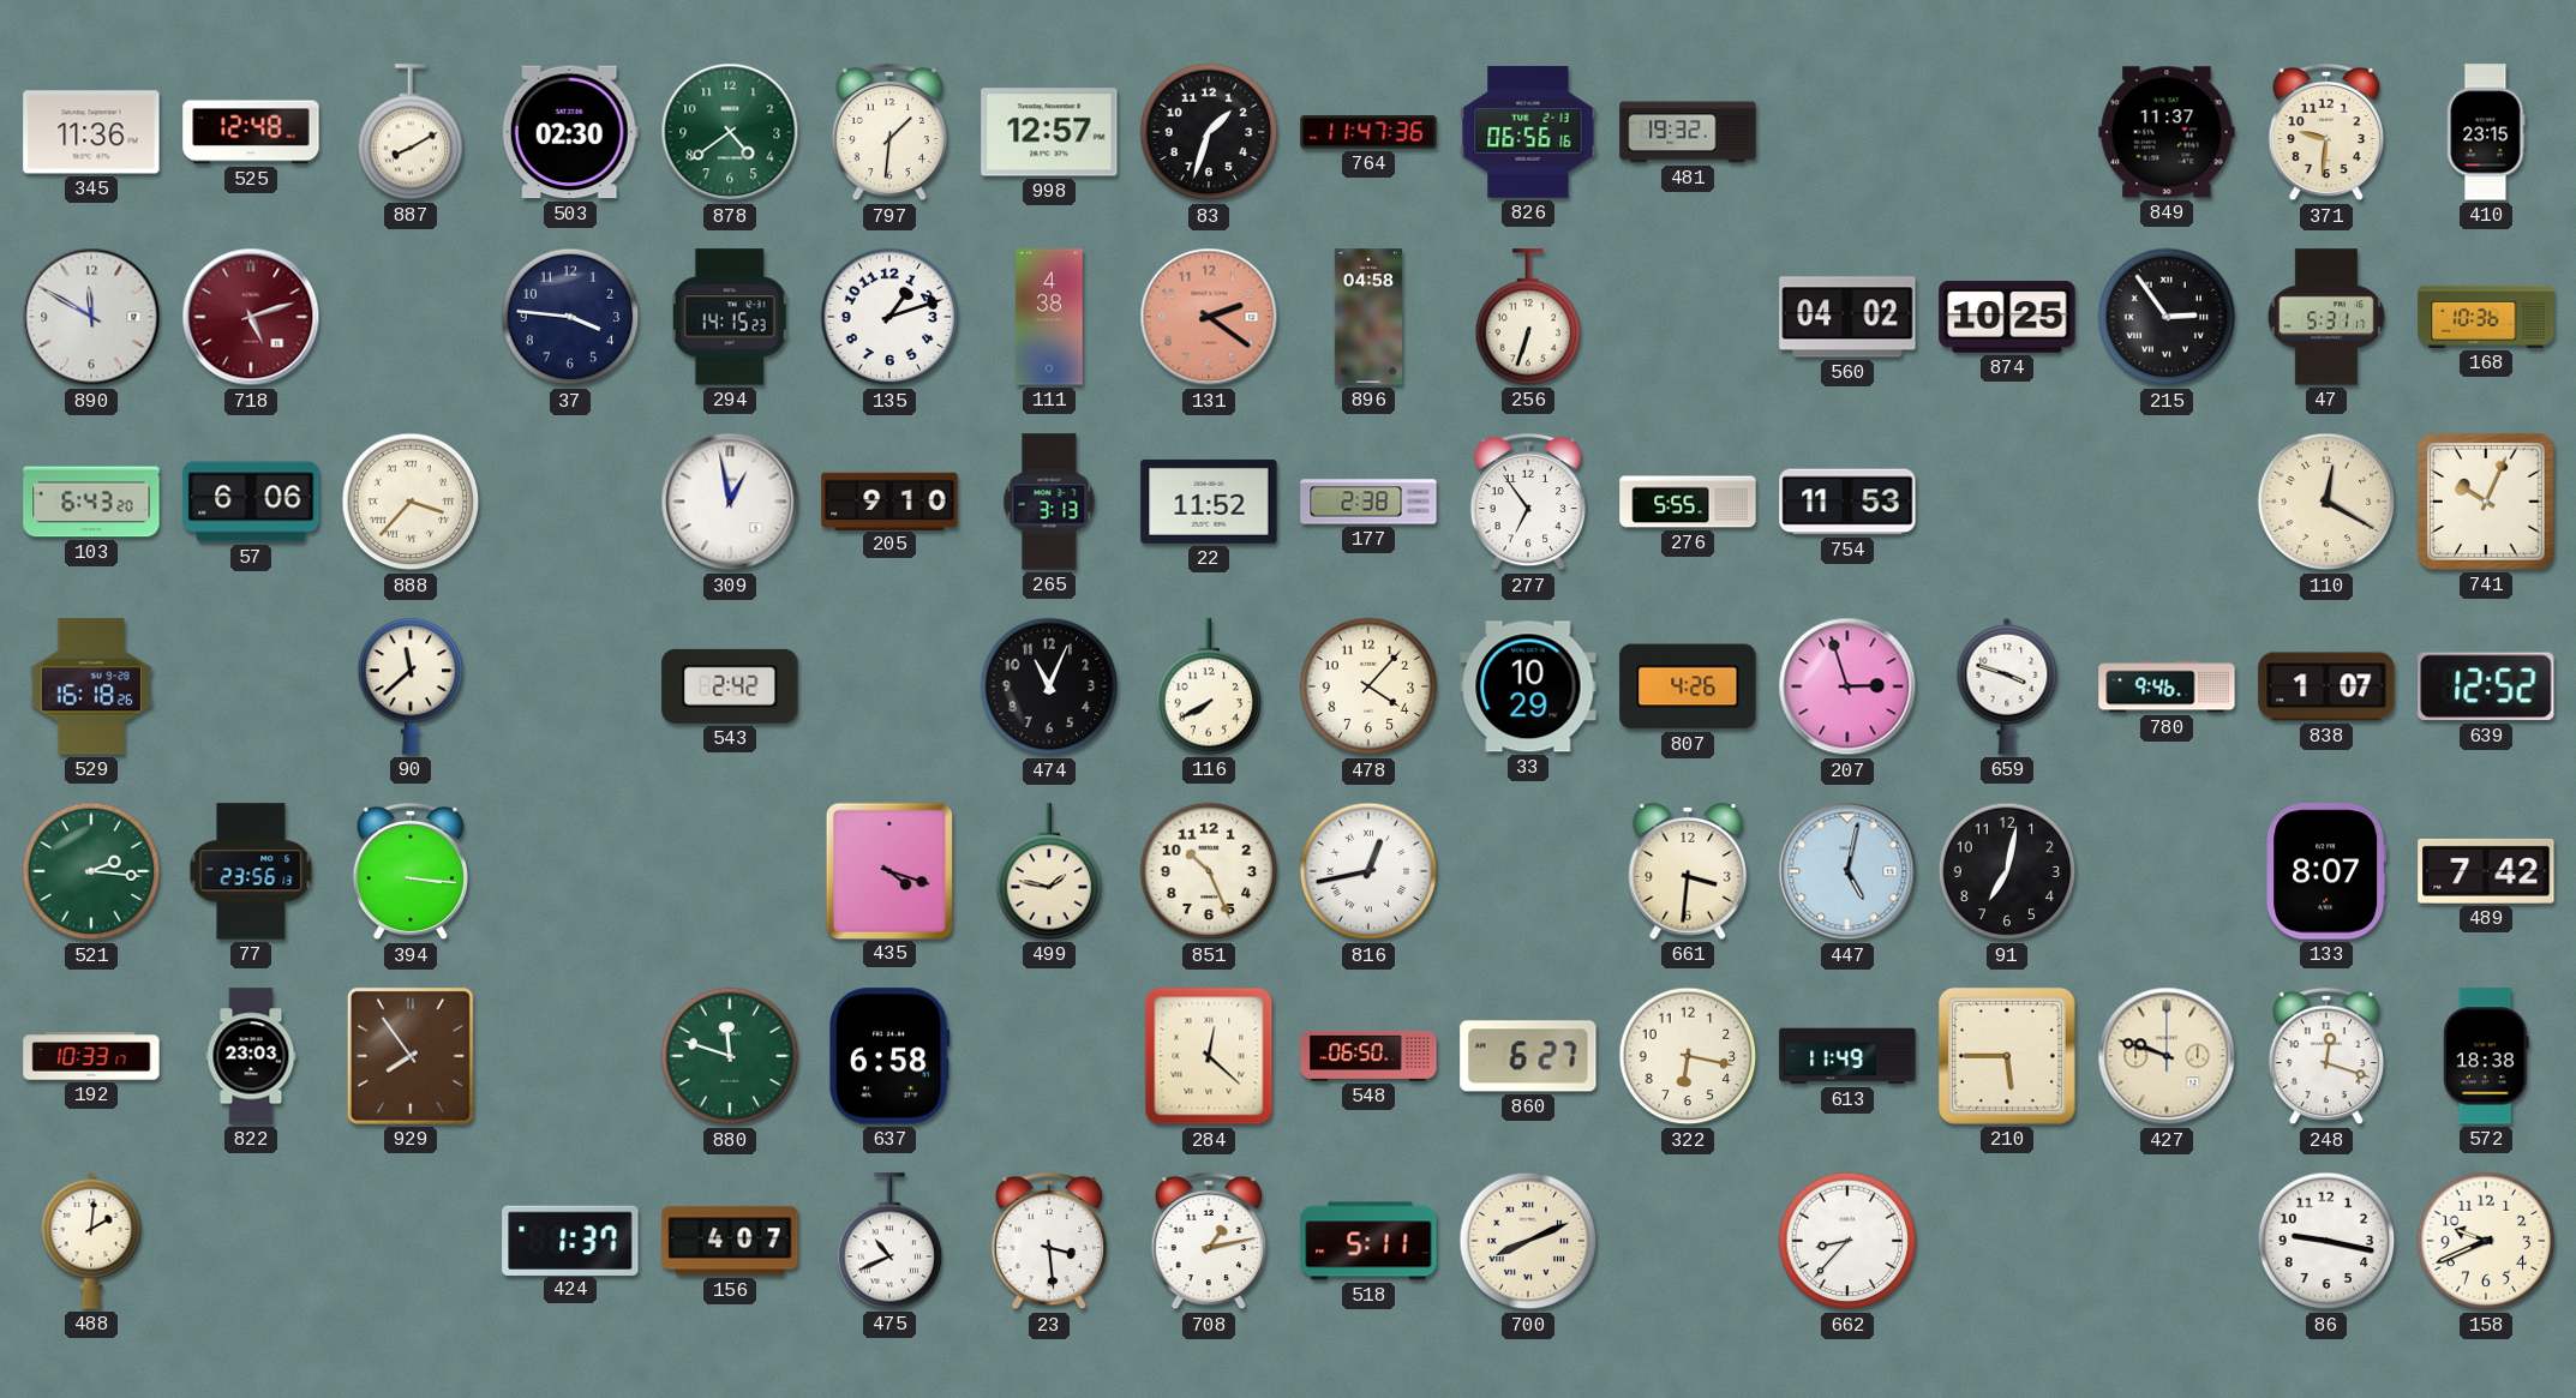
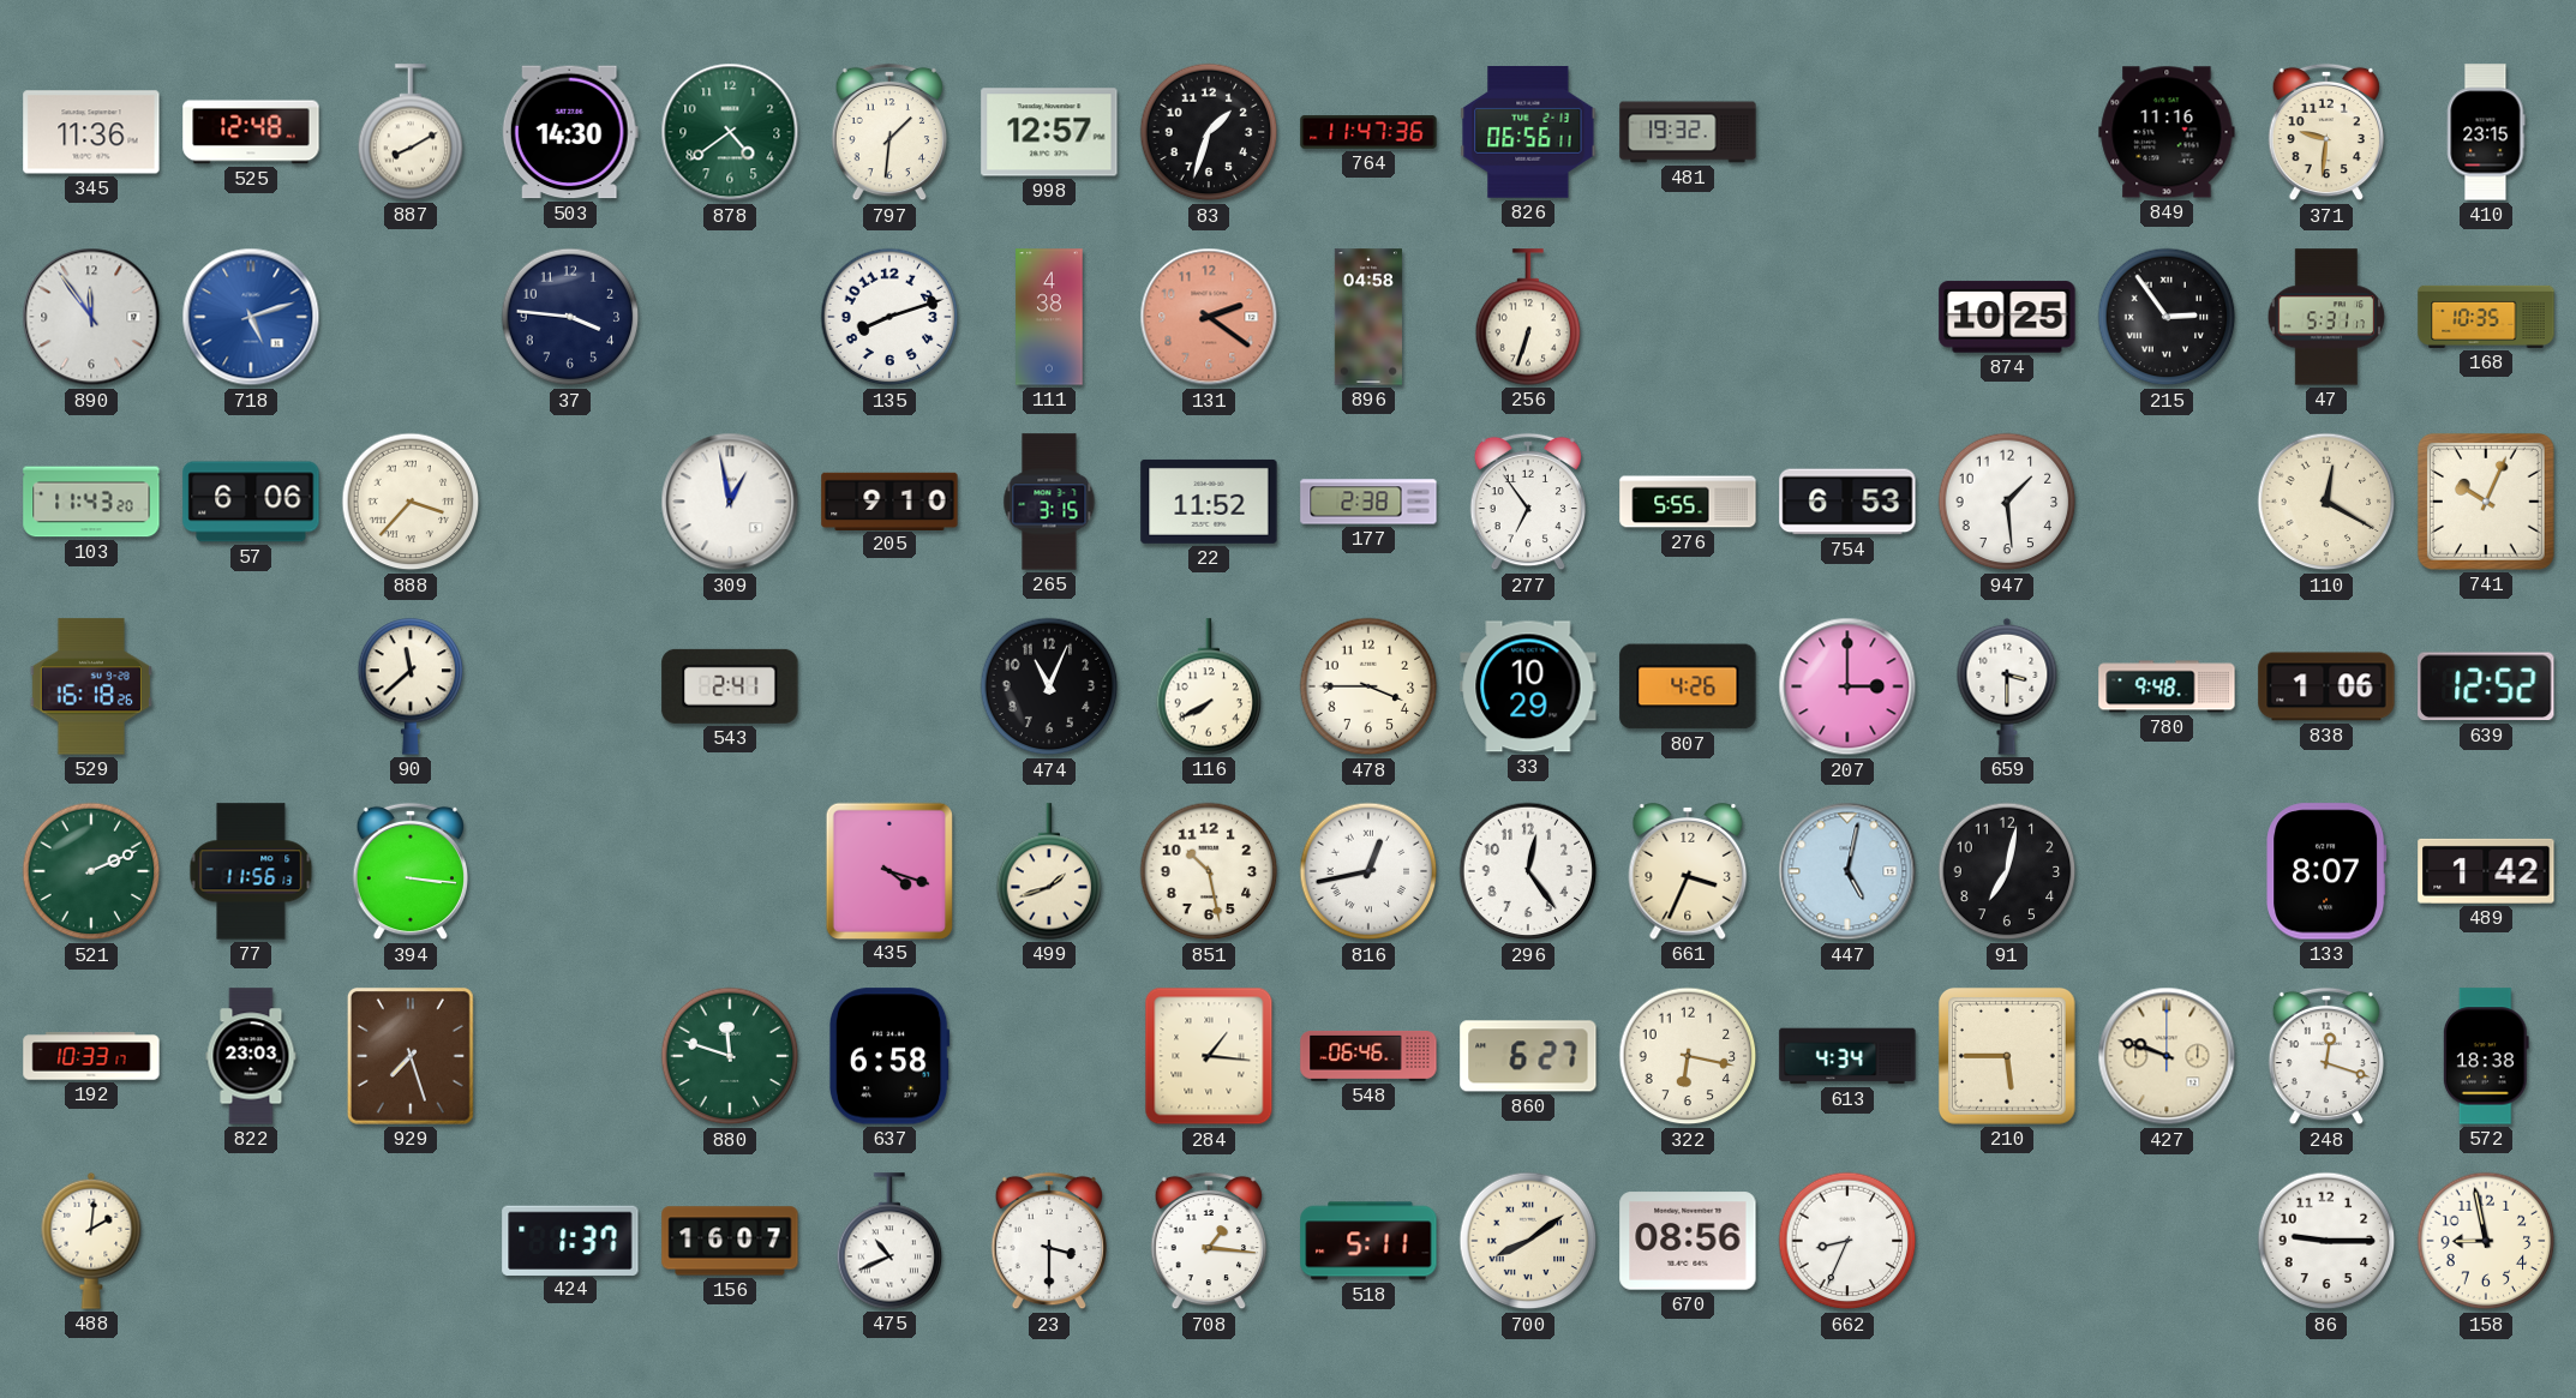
503: 02:30 -> 14:30
826: 06:56:16 -> 06:56:11
849: 11:37 -> 11:16
890: 11:50 -> 11:54
718 dial: burgundy -> blue
294: 14:15 -> none
135: 1:12 -> 8:12
560: 04:02 -> none
168: 10:36 -> 10:35
103: 6:43 -> 11:43
265: 3:13 -> 3:15
754: 11:53 -> 6:53
947: none -> 1:29
543: 2:42 -> 2:41
478: 4:07 -> 3:45
207: 2:57 -> 3:00
659: 3:48 -> 3:30
780: 9:46 -> 9:48
838: 1:07 -> 1:06
521: 2:16 -> 2:11
77: 23:56 -> 11:56
499: 1:47 -> 1:42
851: 10:26 -> 10:28
296: none -> 12:24
661: 3:31 -> 3:34
489: 7:42 -> 1:42
929: 7:54 -> 7:27
284: 12:22 -> 1:16
548: 06:50 -> 06:46
613: 11:49 -> 4:34
156: 4:07 -> 16:07
23: 3:29 -> 3:30
708: 1:13 -> 1:16
700: 8:11 -> 8:09
670: none -> 08:56
662: 8:37 -> 8:34
86: 9:17 -> 9:15
158: 9:41 -> 8:58
